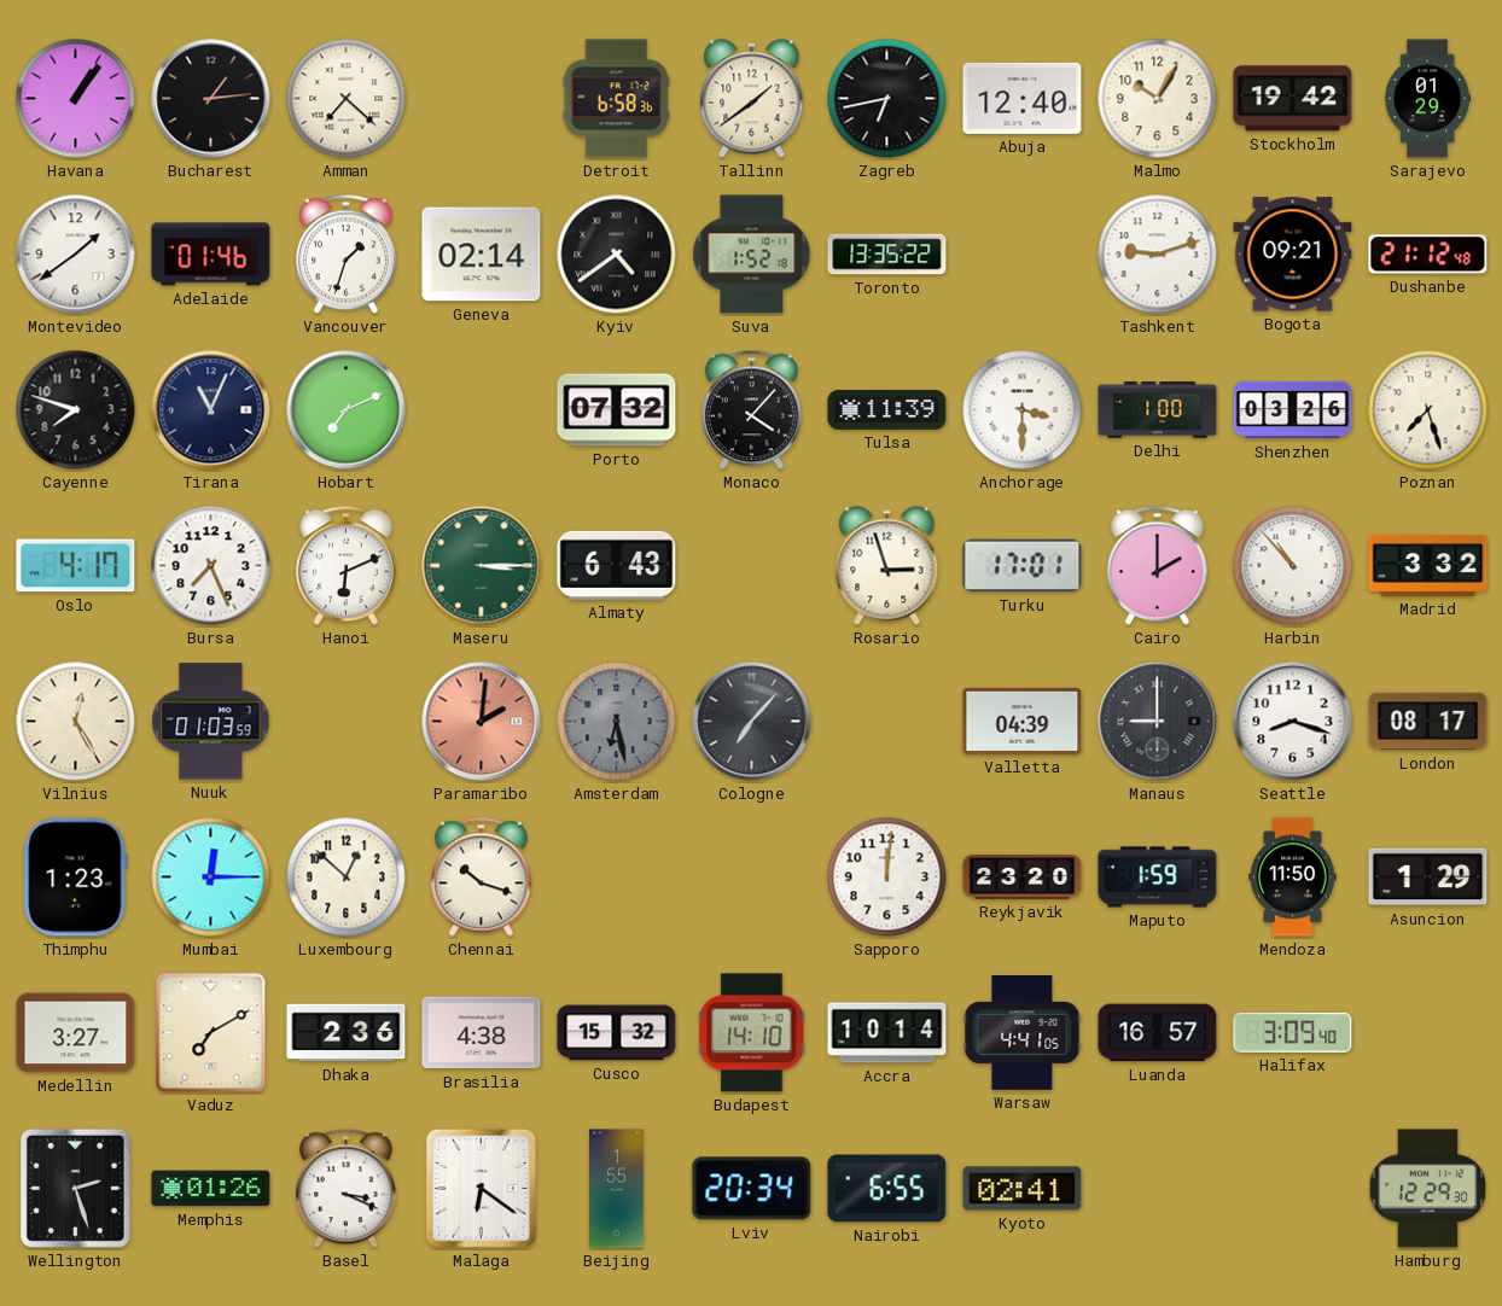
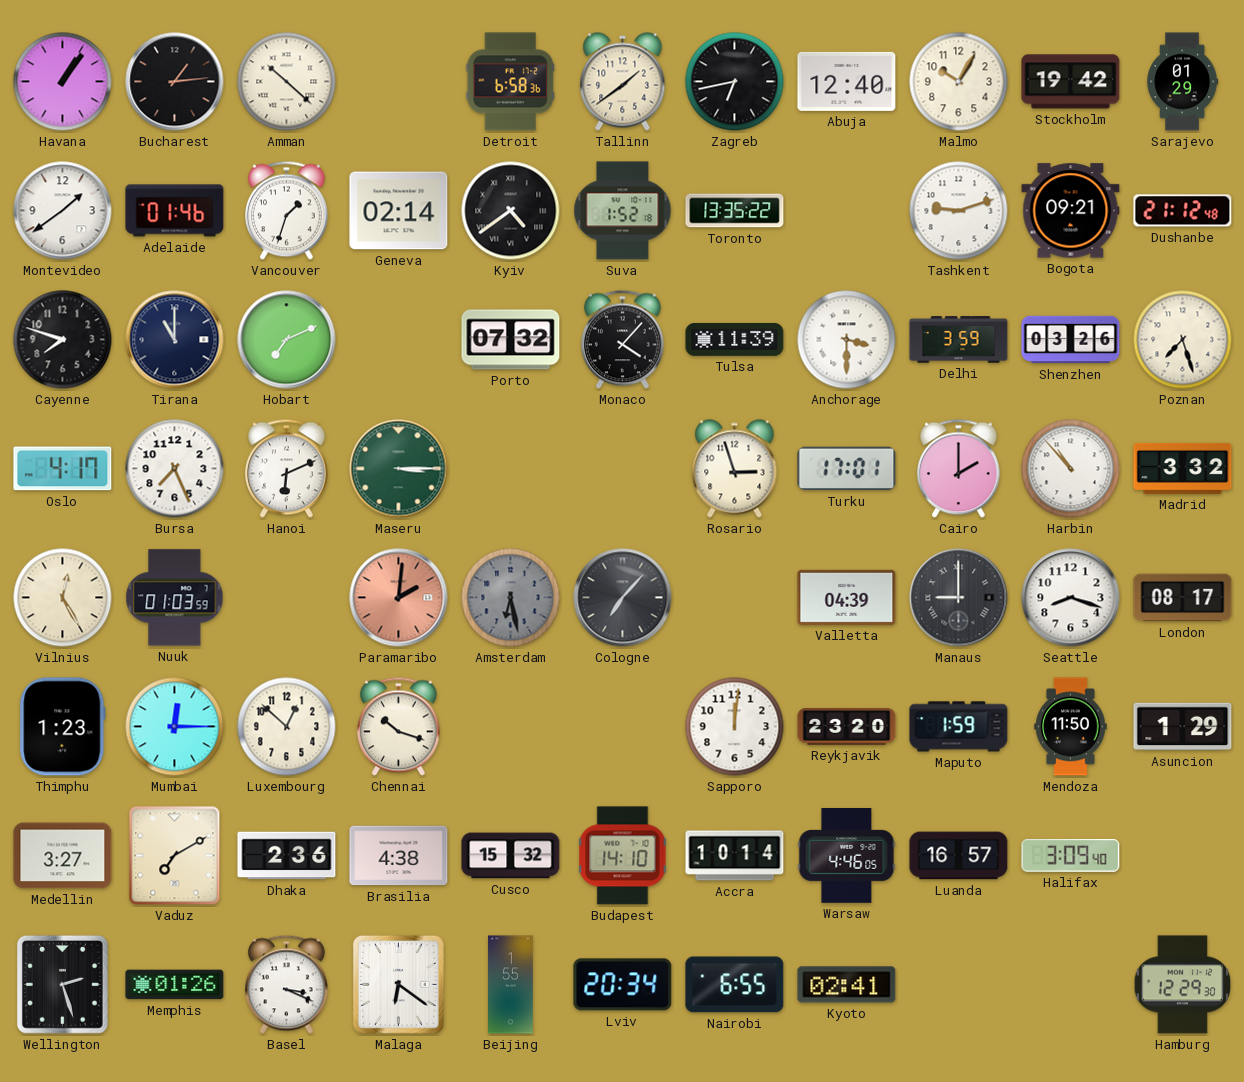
Amman: 7:22 -> 10:22
Tirana: 11:04 -> 11:00
Delhi: 1:00 -> 3:59
Almaty: 6:43 -> none
Warsaw: 4:41 -> 4:46
